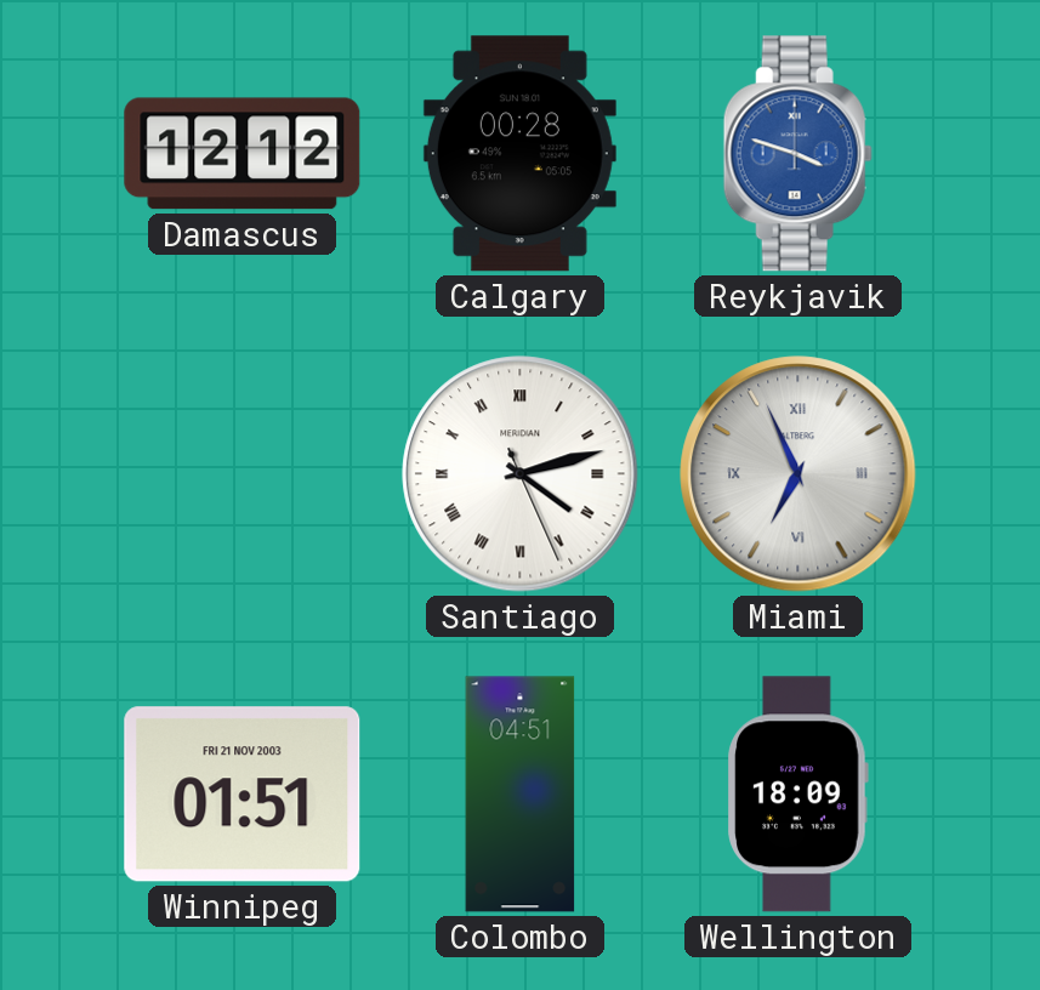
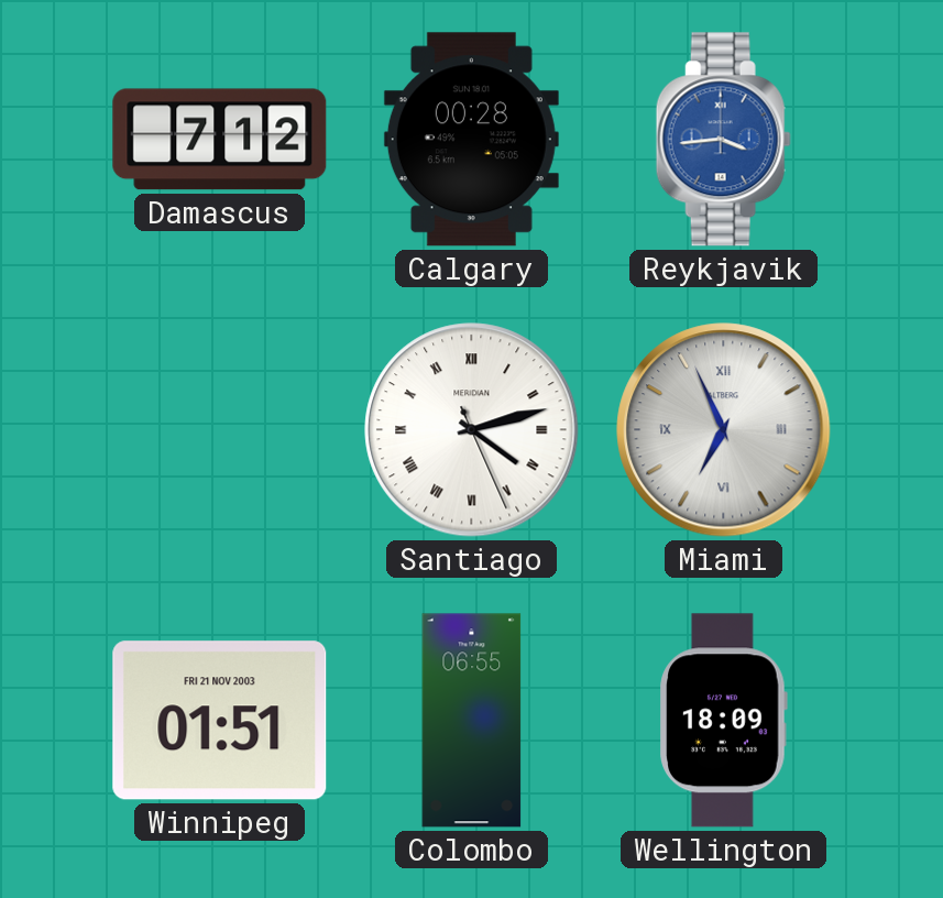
Damascus: 12:12 -> 7:12
Reykjavik: 3:48 -> 3:44
Colombo: 04:51 -> 06:55
